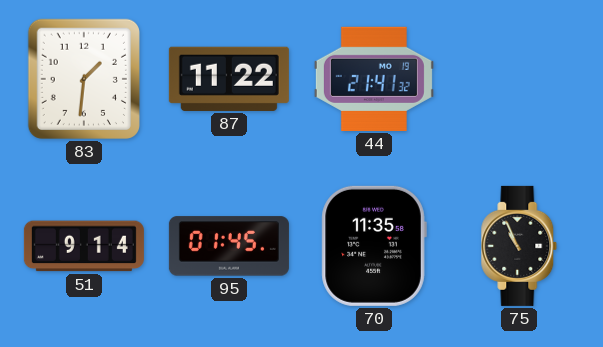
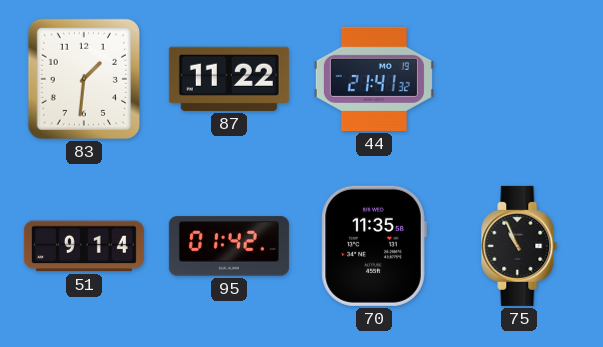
95: 01:45 -> 01:42
